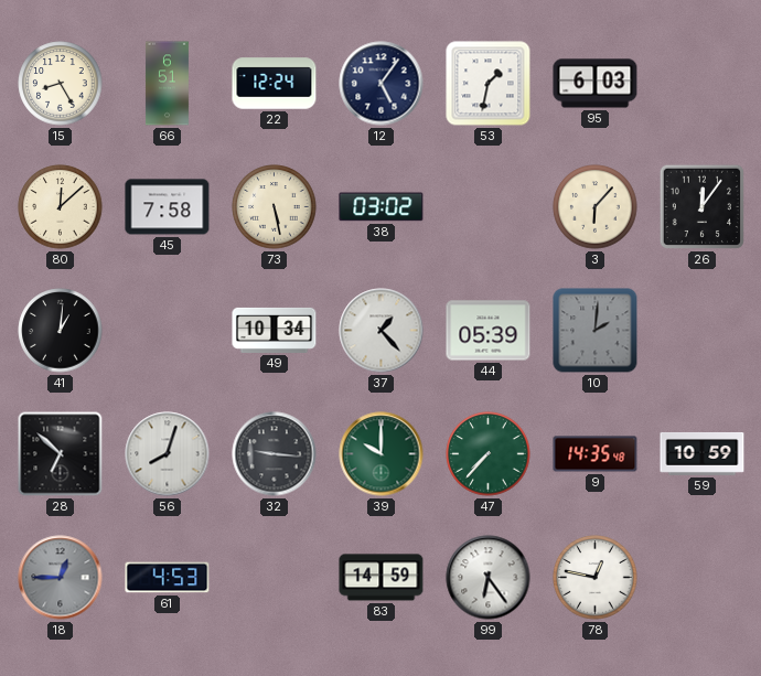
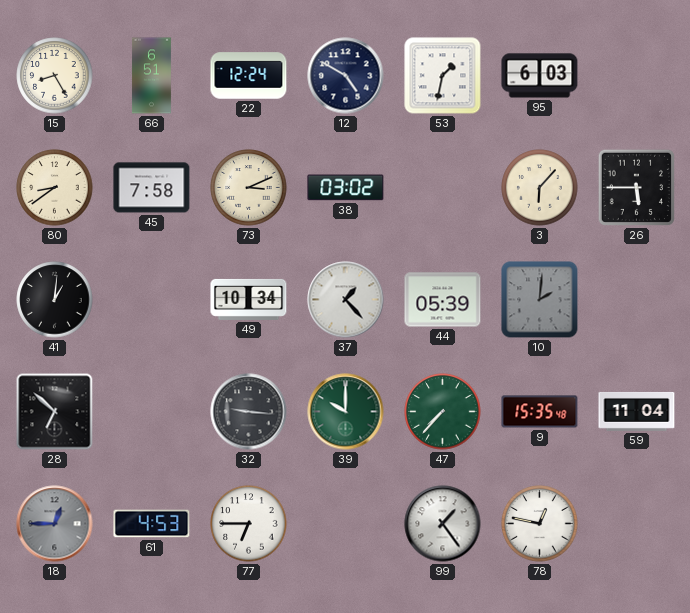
12: 5:06 -> 4:50
80: 12:08 -> 8:39
73: 5:28 -> 3:11
26: 12:06 -> 5:45
56: 8:03 -> none
9: 14:35 -> 15:35
59: 10:59 -> 11:04
77: none -> 6:45
83: 14:59 -> none
99: 6:24 -> 1:24
